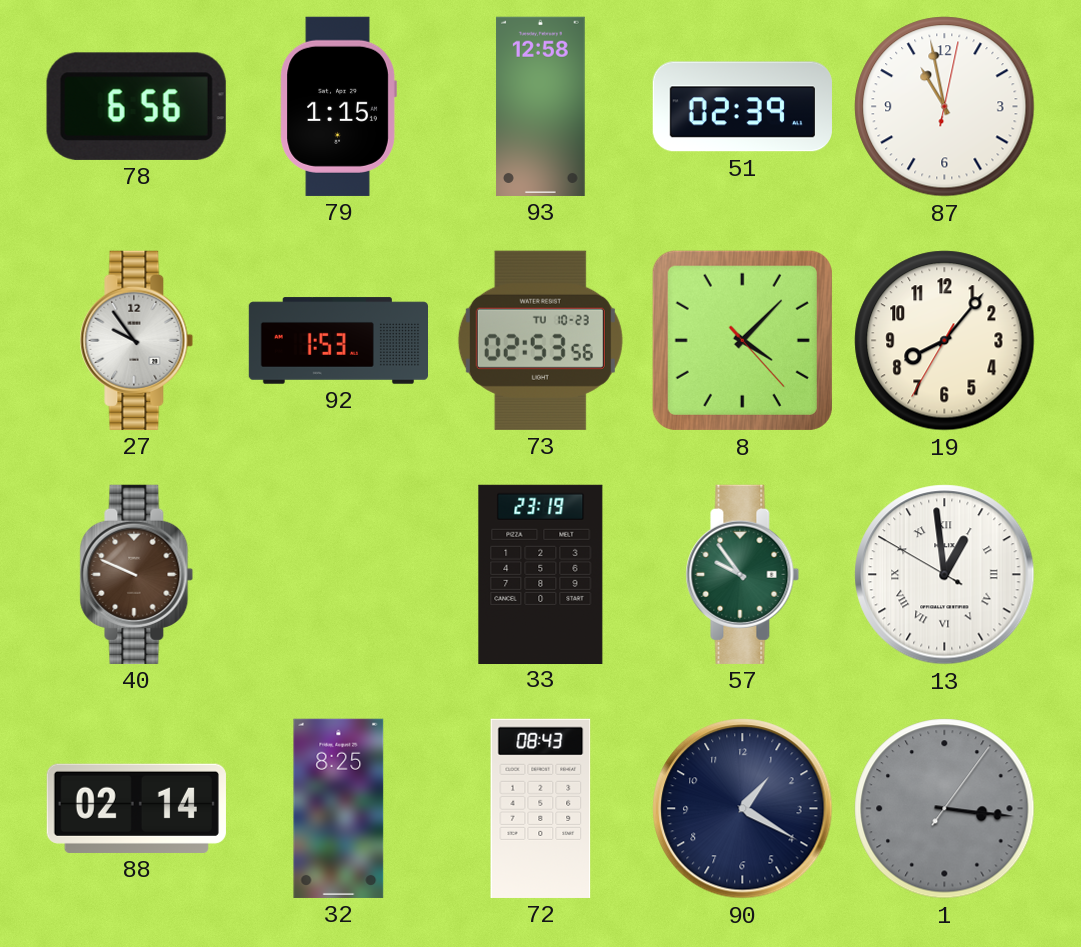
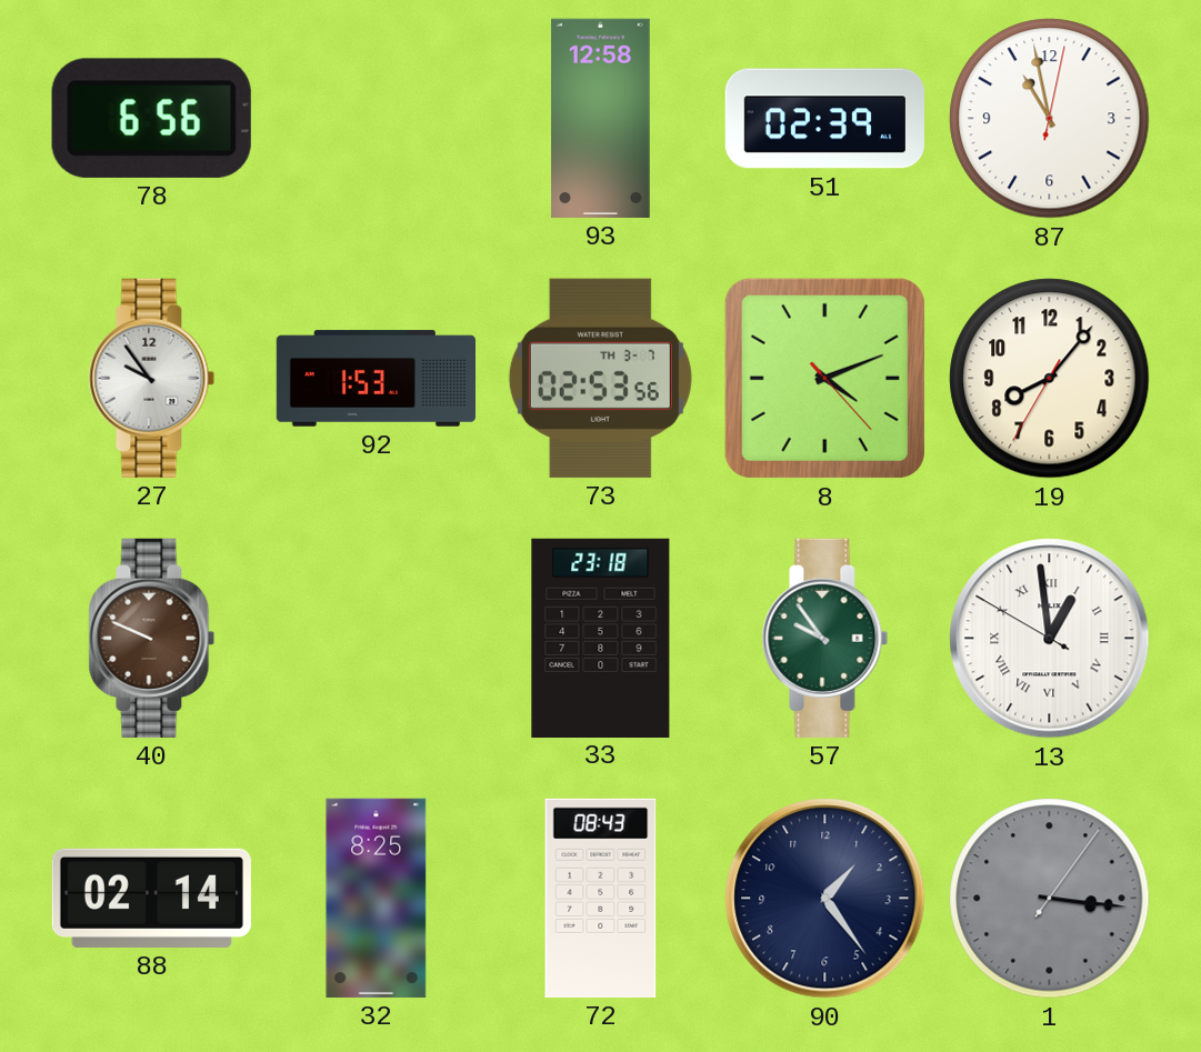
79: 1:15 -> none
73 date: TU 10-23 -> TH 3-7
8: 4:07 -> 4:11
33: 23:19 -> 23:18
90: 1:20 -> 1:24
